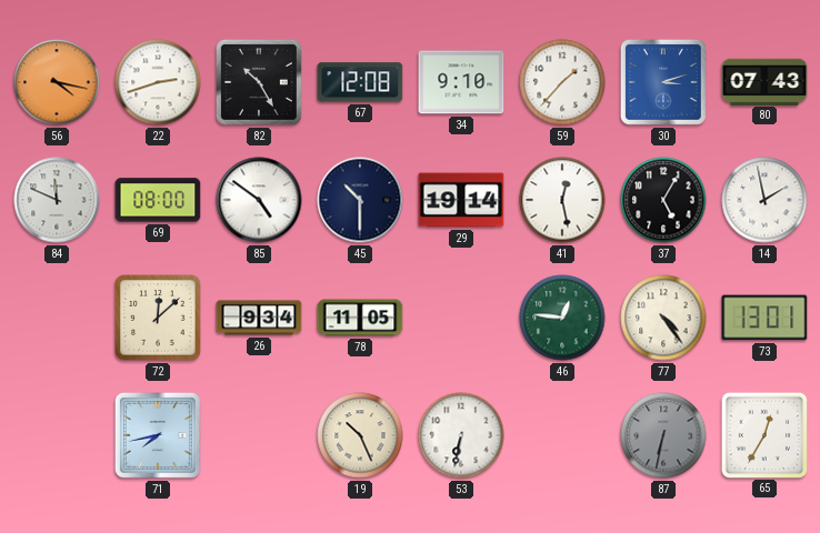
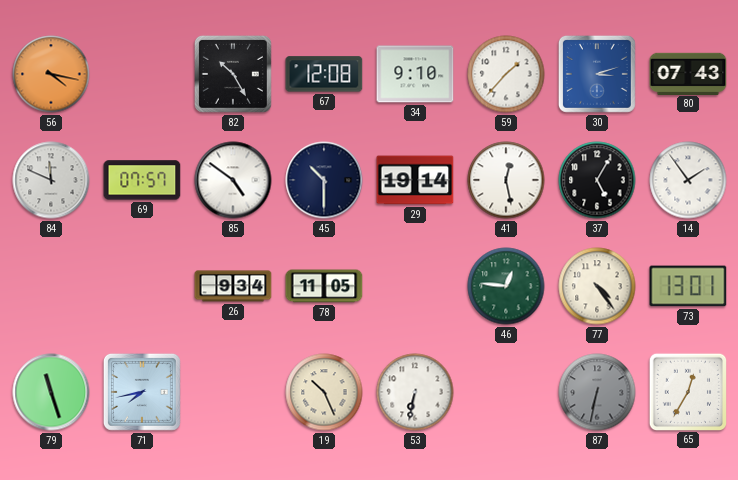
22: 2:42 -> none
69: 08:00 -> 07:57
14: 1:58 -> 1:54
72: 12:08 -> none
79: none -> 11:27
